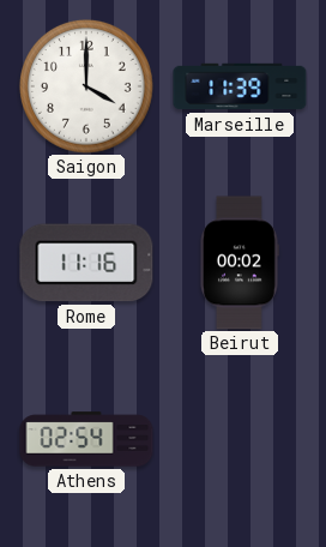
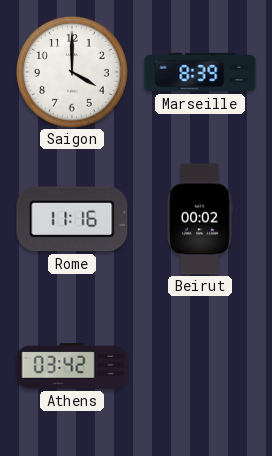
Marseille: 11:39 -> 8:39
Athens: 02:54 -> 03:42
